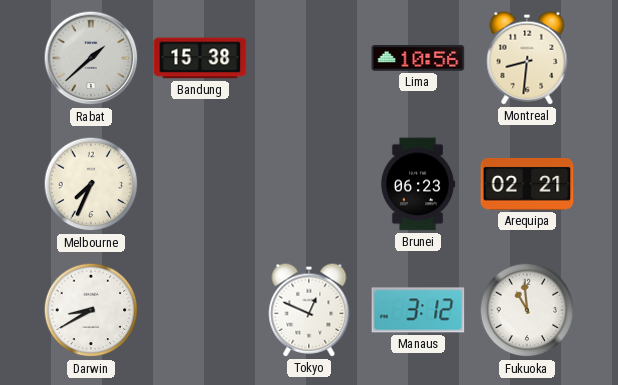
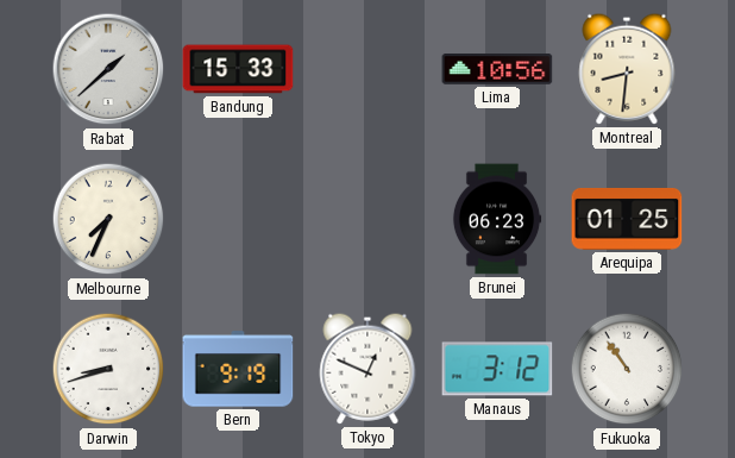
Bandung: 15:38 -> 15:33
Arequipa: 02:21 -> 01:25
Darwin: 8:40 -> 8:42
Bern: none -> 9:19
Fukuoka: 10:59 -> 10:54
